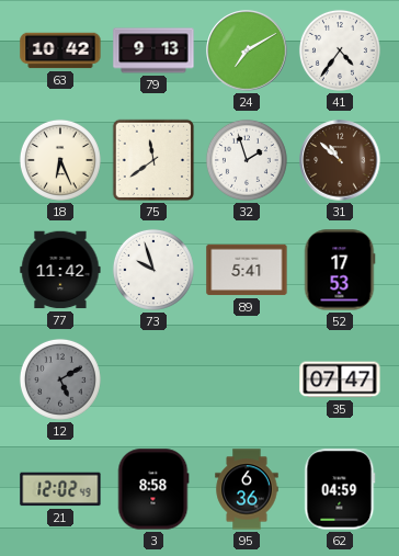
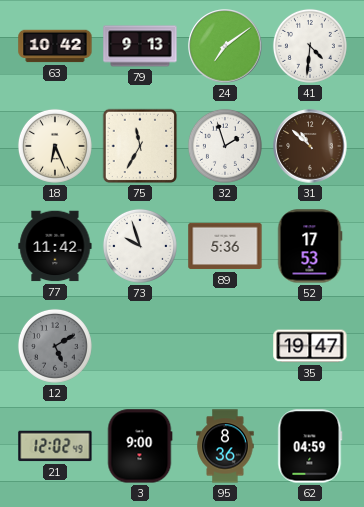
24: 7:10 -> 7:09
41: 4:36 -> 4:31
75: 11:39 -> 11:35
89: 5:41 -> 5:36
35: 07:47 -> 19:47
3: 8:58 -> 9:00
95: 6:36 -> 8:36
